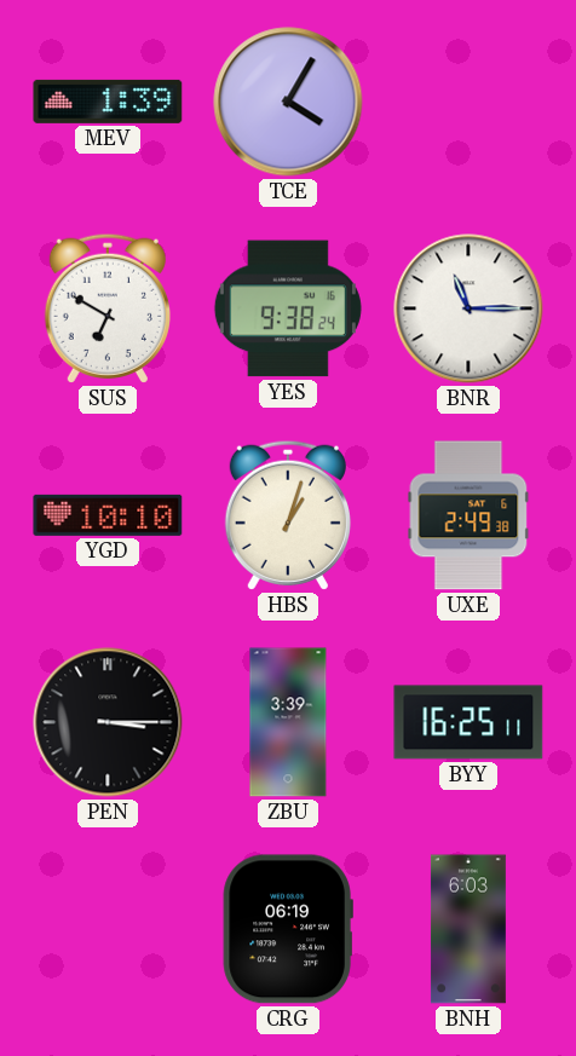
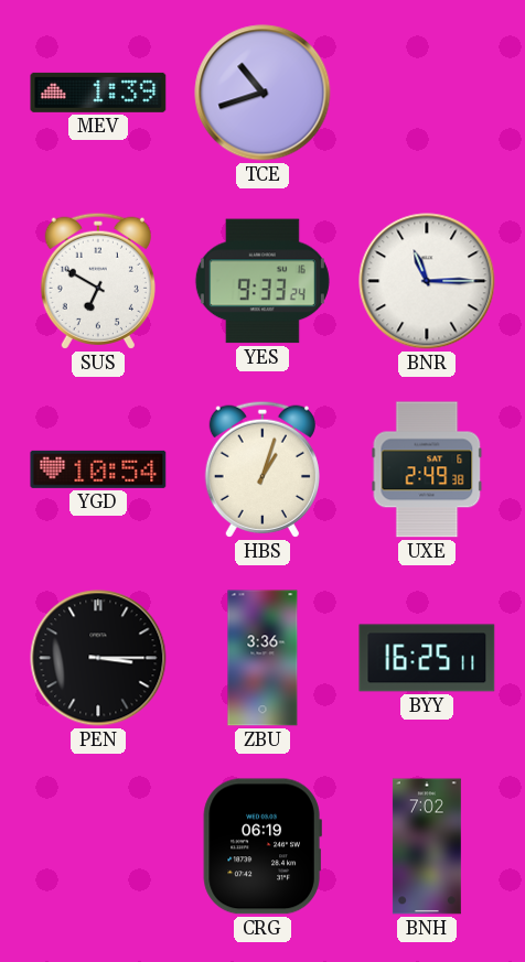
TCE: 4:05 -> 10:42
YES: 9:38 -> 9:33
YGD: 10:10 -> 10:54
ZBU: 3:39 -> 3:36
BNH: 6:03 -> 7:02
